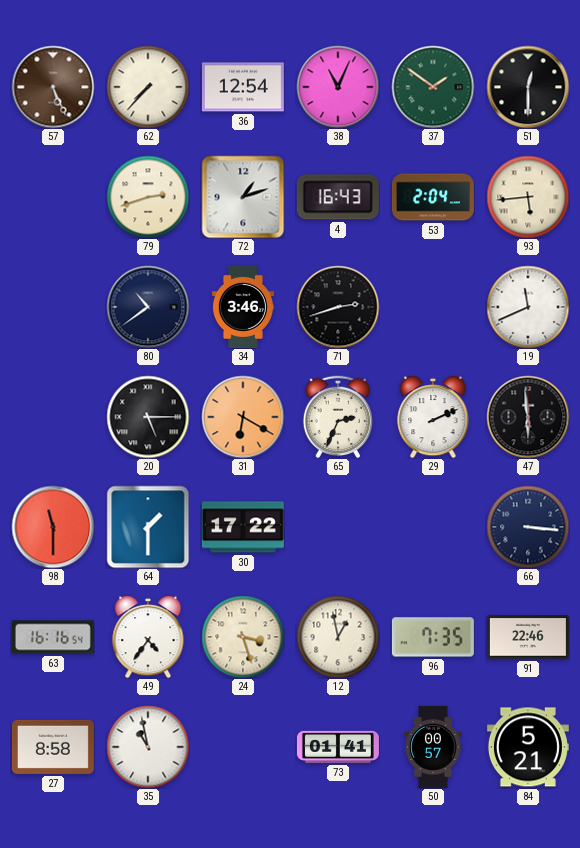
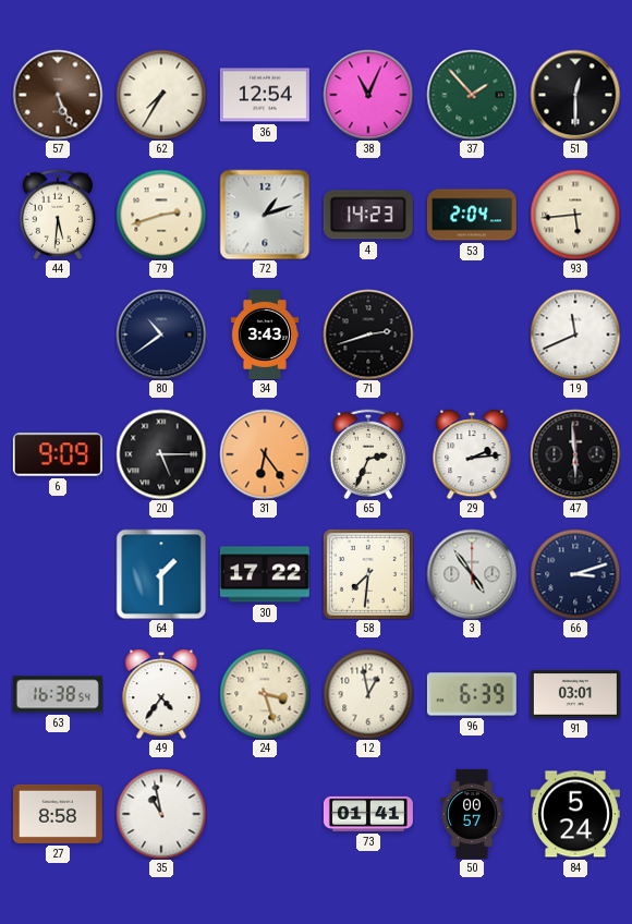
62: 7:37 -> 7:35
37: 1:51 -> 1:53
44: none -> 5:31
4: 16:43 -> 14:23
34: 3:46 -> 3:43
6: none -> 9:09
31: 6:20 -> 6:24
29: 2:11 -> 2:14
98: 11:30 -> none
58: none -> 7:31
3: none -> 4:54
66: 3:16 -> 3:12
63: 16:16 -> 16:38
96: 7:35 -> 6:39
91: 22:46 -> 03:01
84: 5:21 -> 5:24
